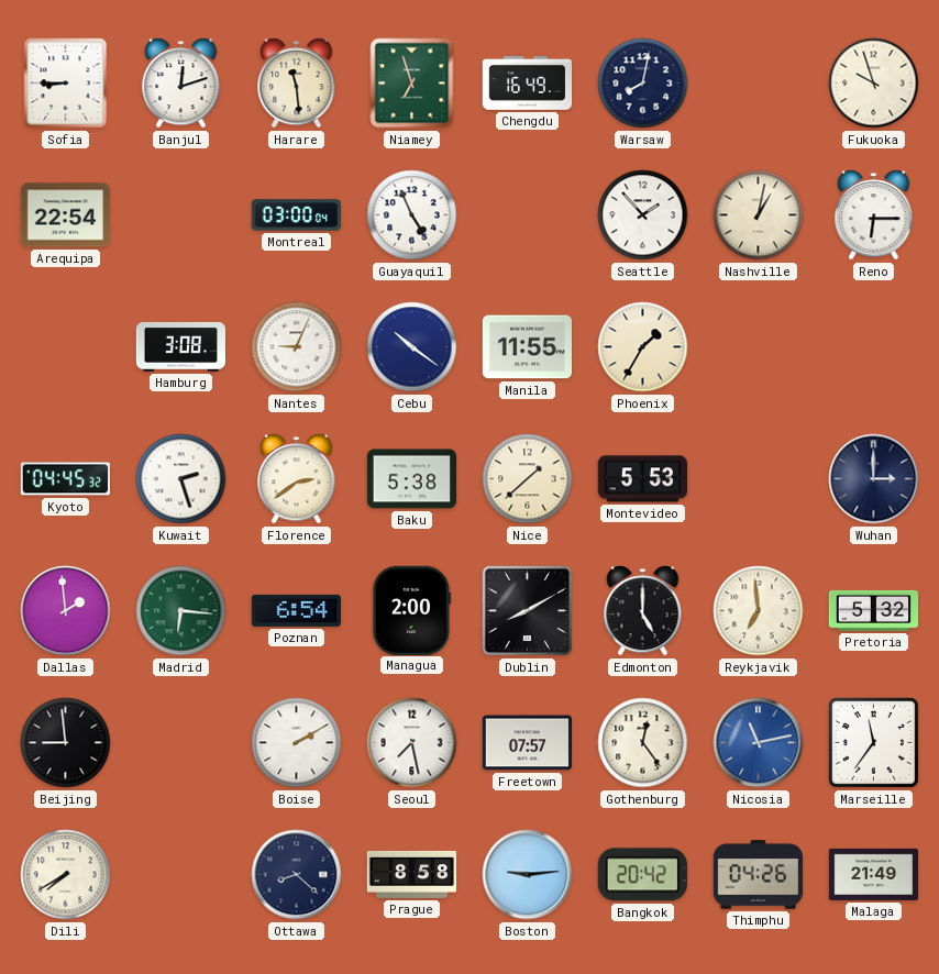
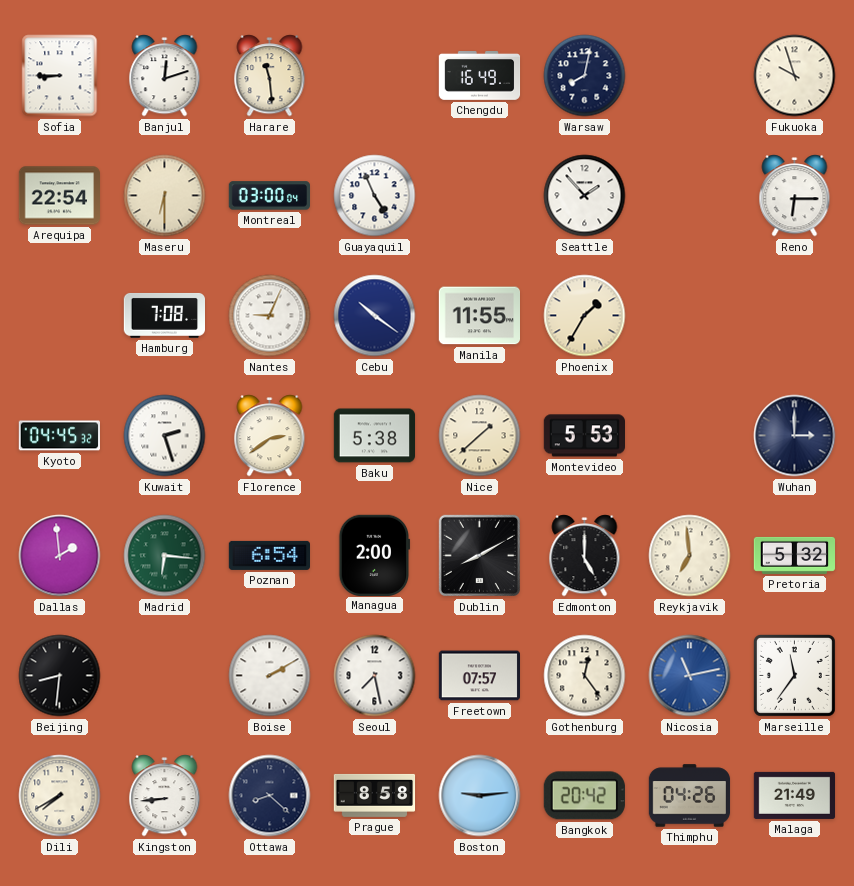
Niamey: 6:57 -> none
Maseru: none -> 6:30
Nashville: 1:02 -> none
Hamburg: 3:08 -> 7:08
Beijing: 8:59 -> 8:31
Kingston: none -> 8:44
